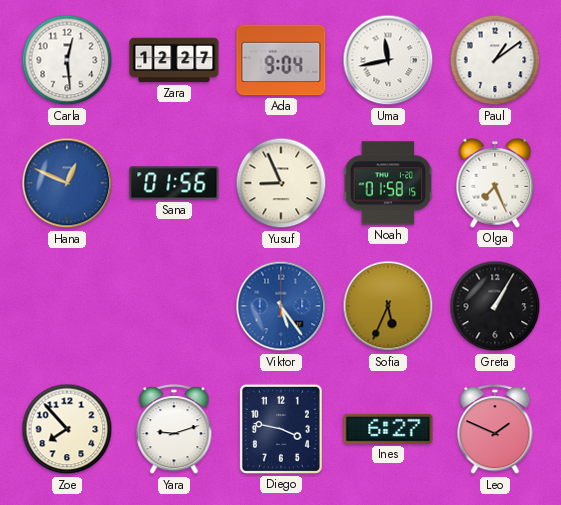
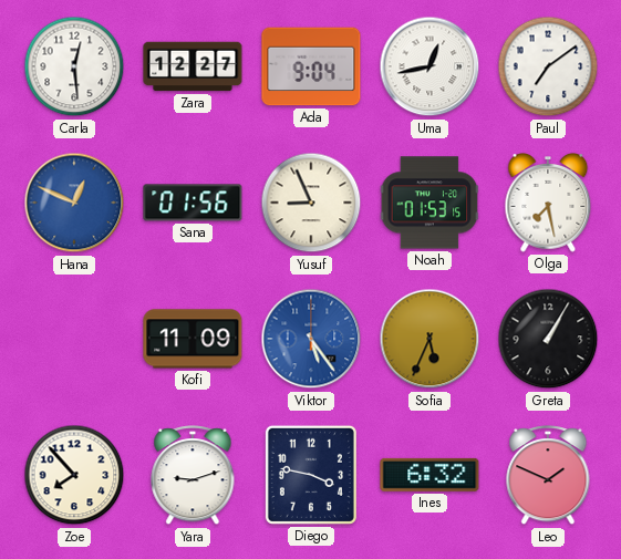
Uma: 11:43 -> 12:43
Paul: 1:09 -> 7:09
Noah: 01:58 -> 01:53
Olga: 7:26 -> 7:28
Kofi: none -> 11:09
Ines: 6:27 -> 6:32
